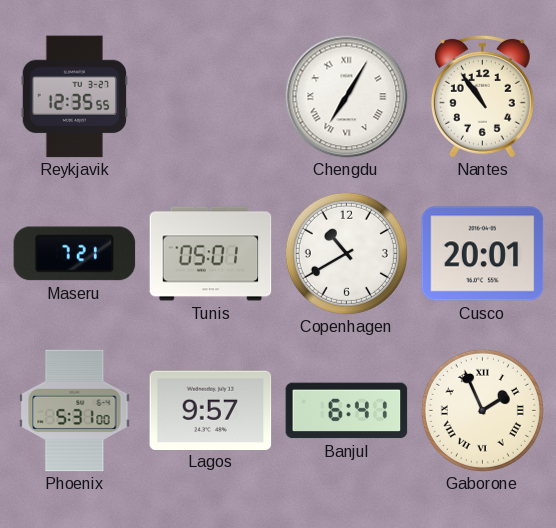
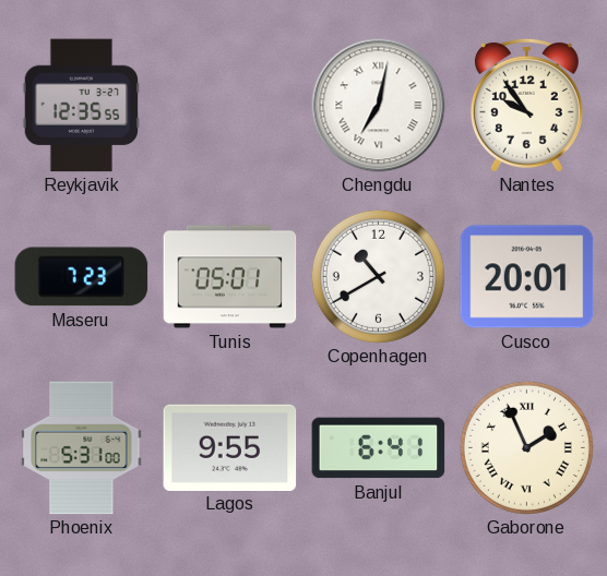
Chengdu: 7:05 -> 7:02
Nantes: 10:54 -> 9:54
Maseru: 7:21 -> 7:23
Lagos: 9:57 -> 9:55
